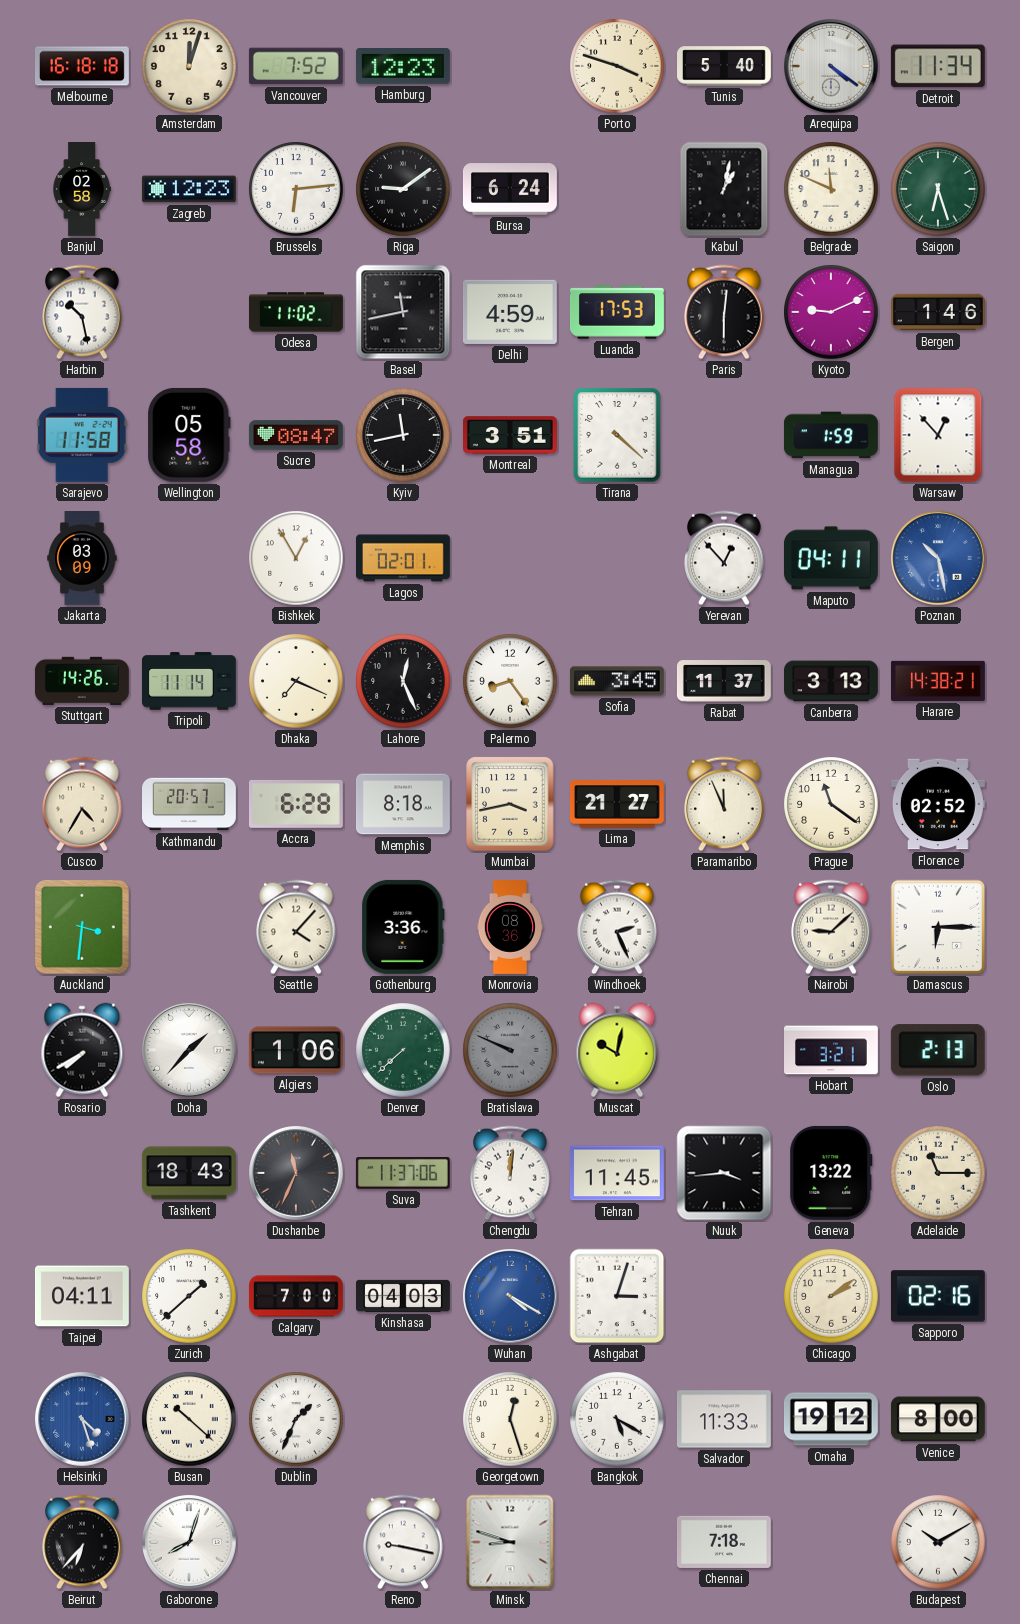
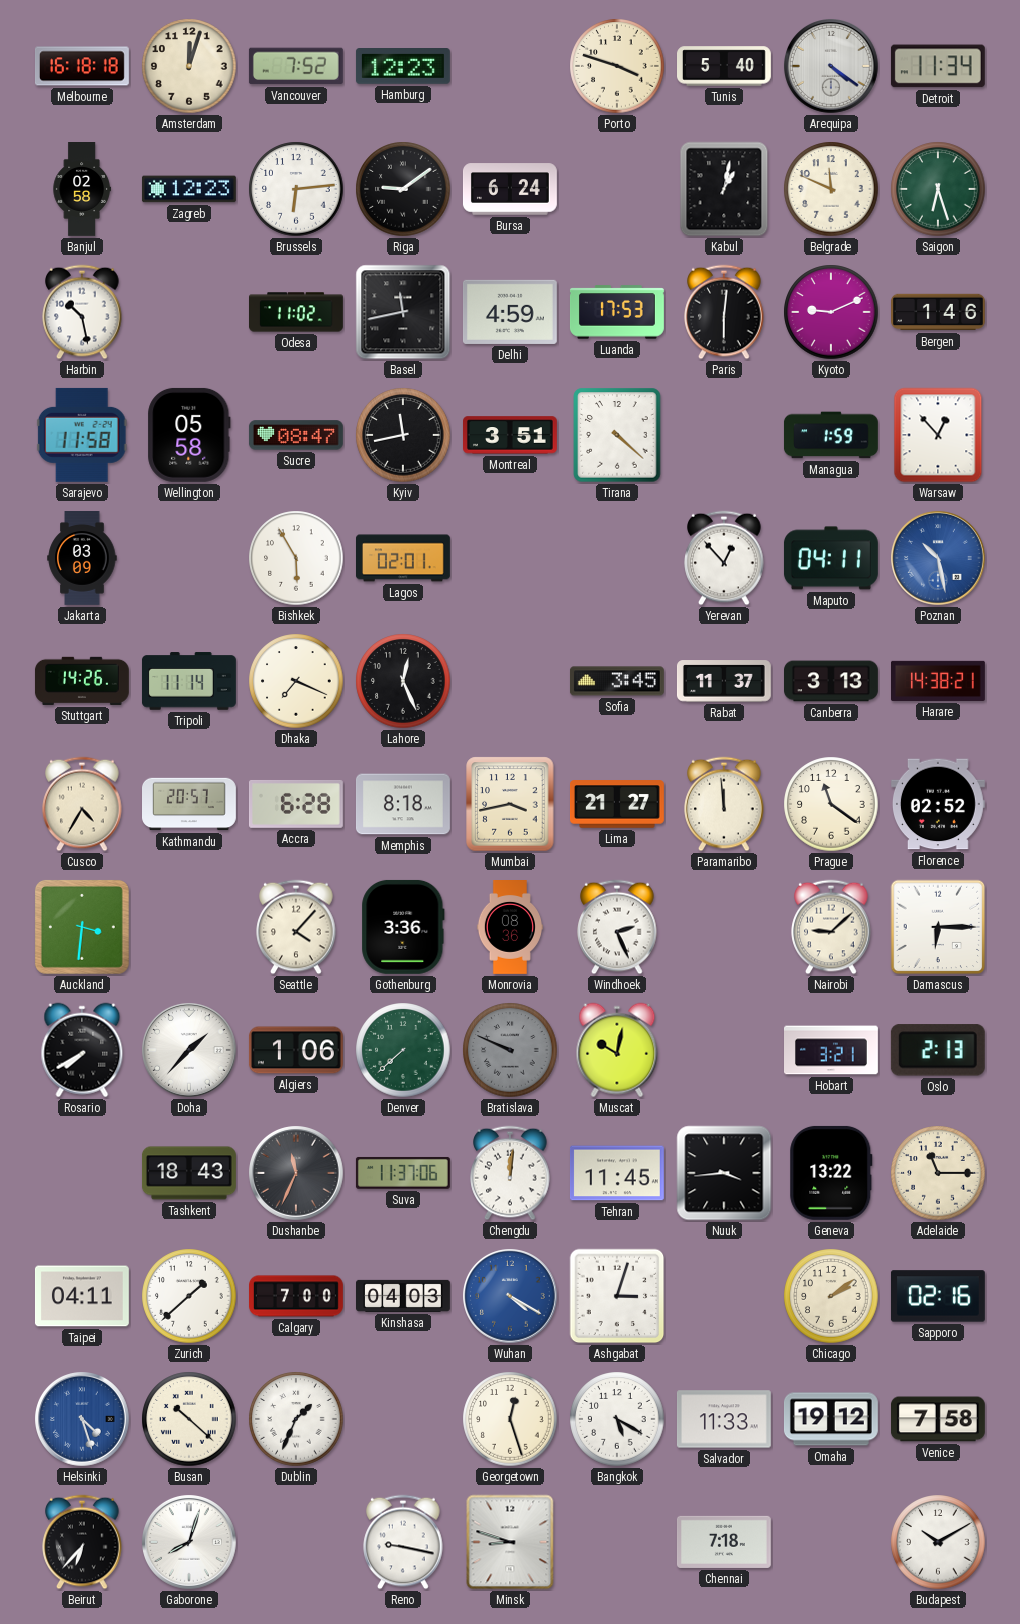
Bishkek: 12:55 -> 5:55
Palermo: 8:24 -> none
Paramaribo: 11:56 -> 11:59
Venice: 8:00 -> 7:58
